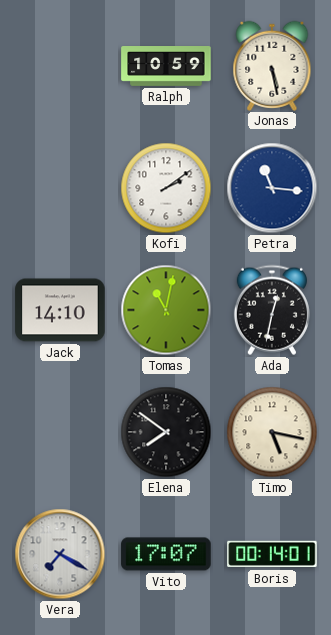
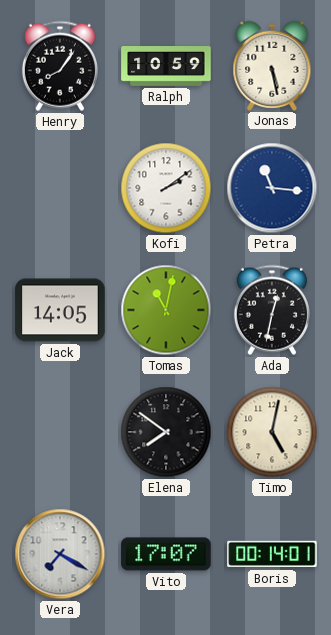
Henry: none -> 8:06
Jack: 14:10 -> 14:05
Timo: 5:17 -> 5:02
